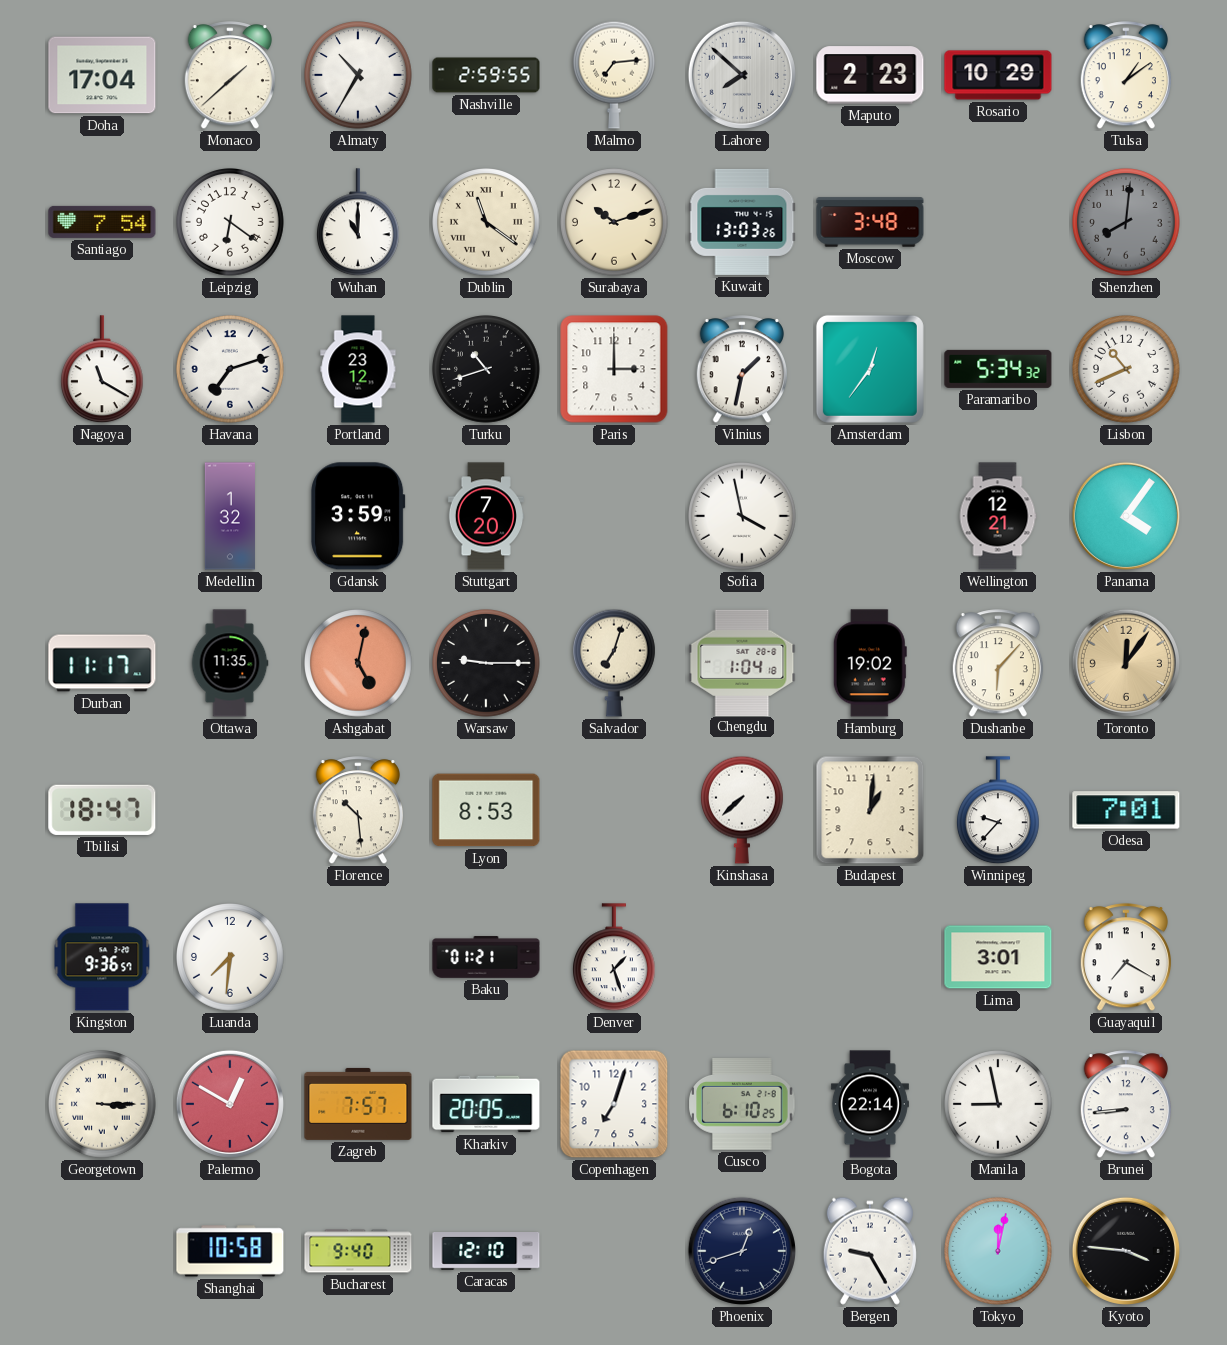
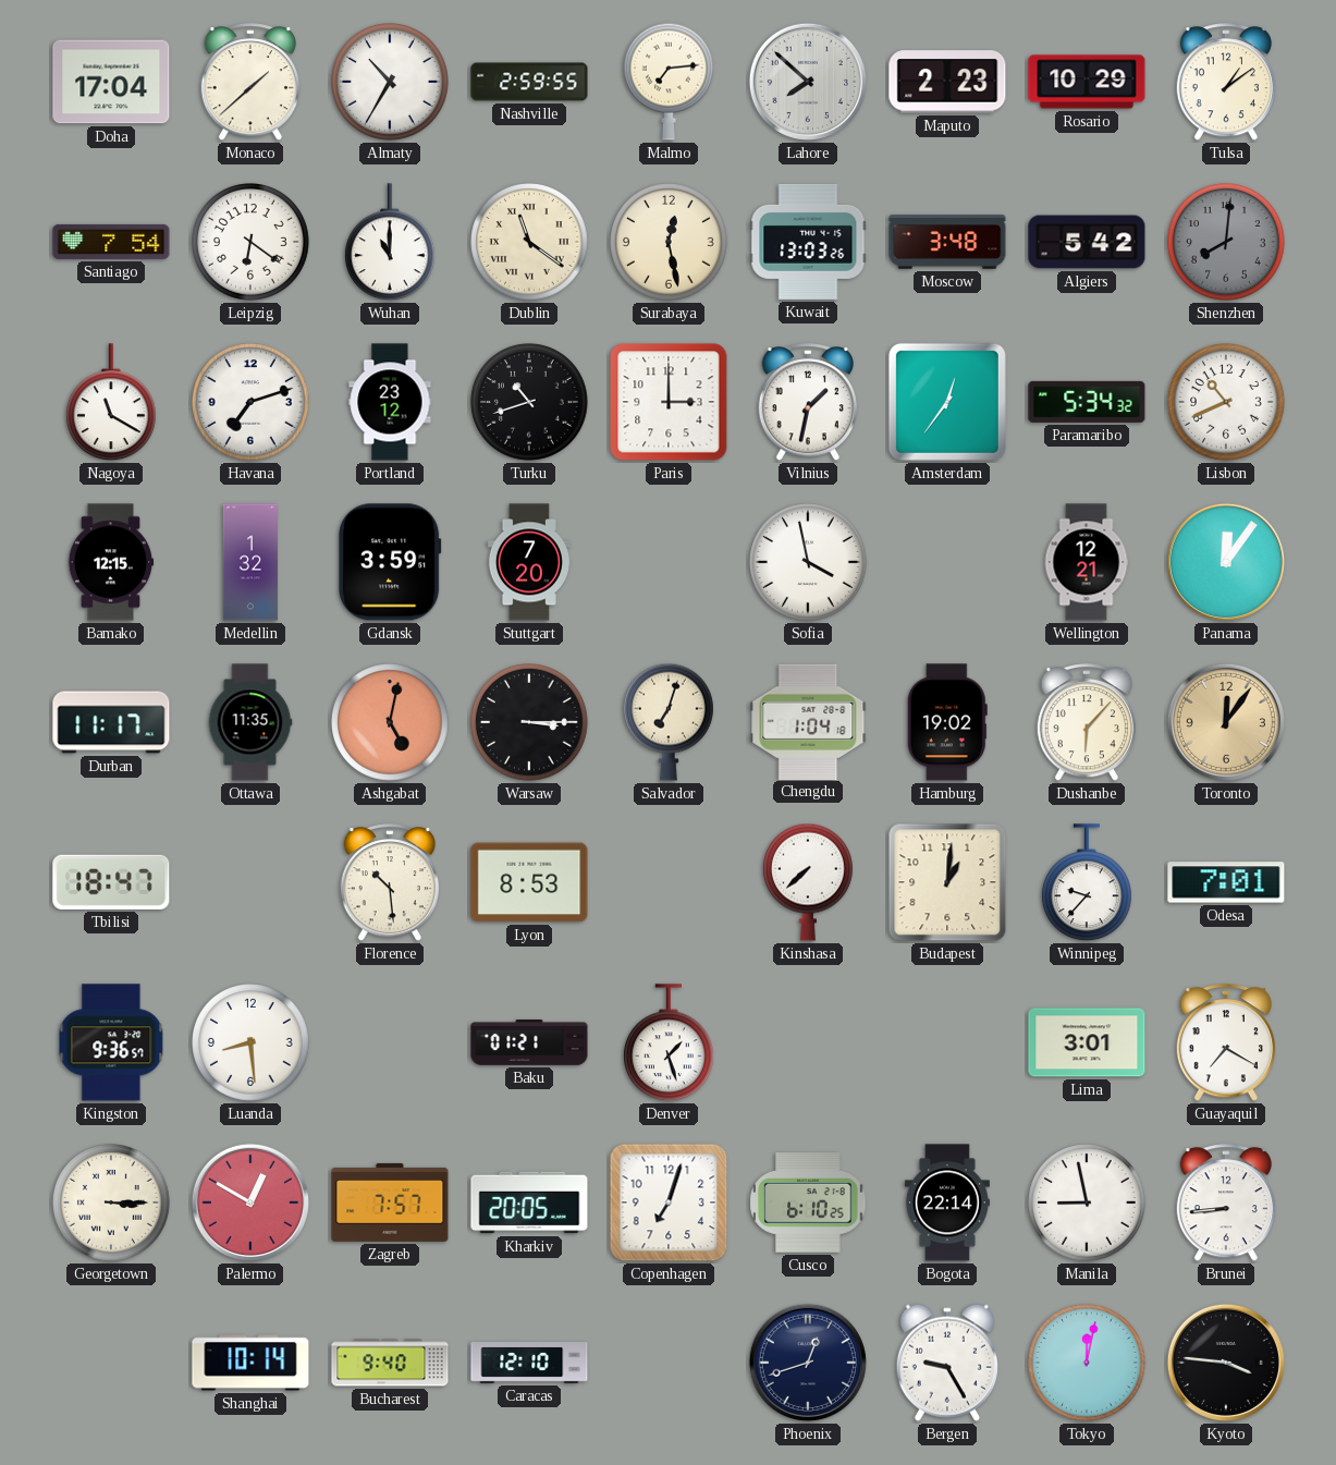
Surabaya: 10:12 -> 12:28
Algiers: none -> 5:42
Bamako: none -> 12:15
Panama: 4:06 -> 12:06
Warsaw: 9:15 -> 3:15
Luanda: 7:31 -> 8:29
Shanghai: 10:58 -> 10:14
